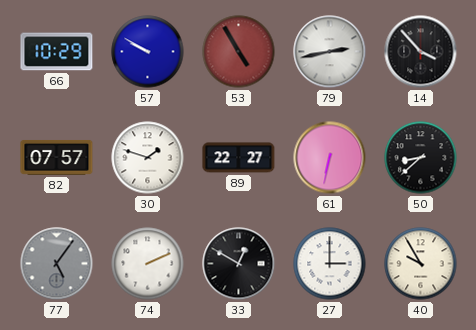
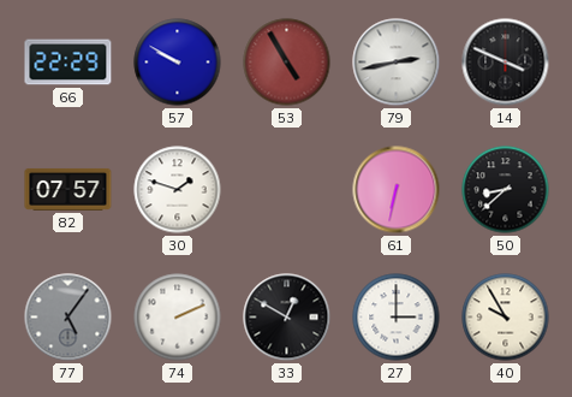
66: 10:29 -> 22:29
14: 3:53 -> 3:49
89: 22:27 -> none
